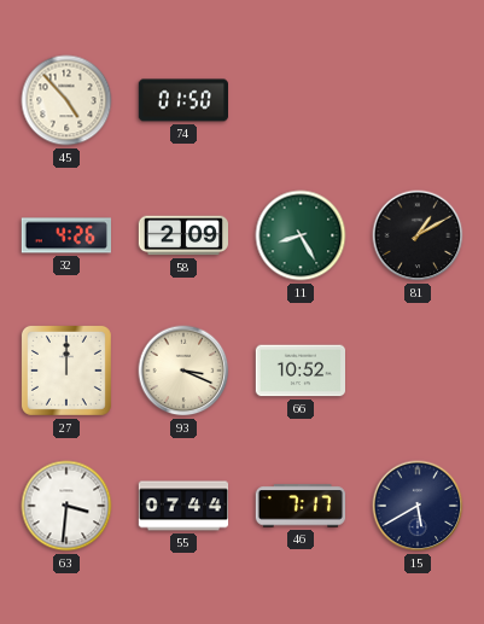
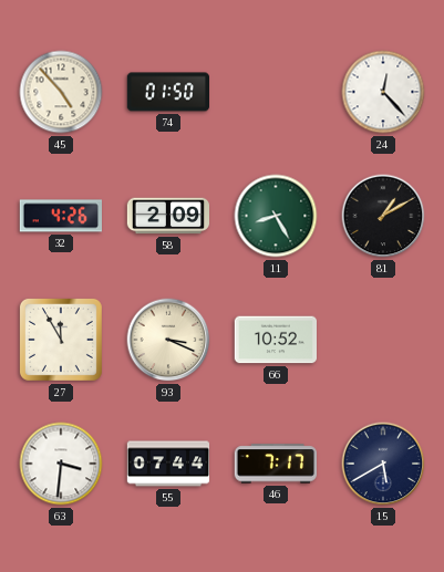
24: none -> 12:23
27: 12:00 -> 11:55
